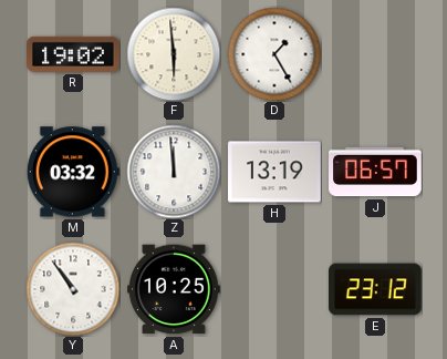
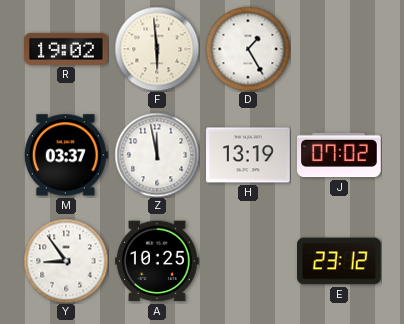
M: 03:32 -> 03:37
Z: 11:59 -> 11:58
J: 06:57 -> 07:02
Y: 10:54 -> 8:54
